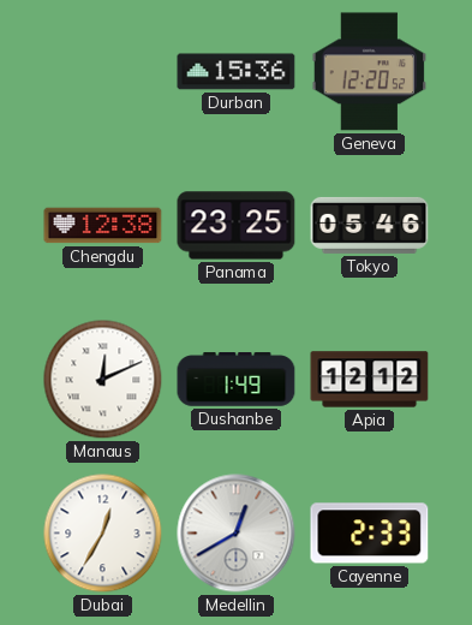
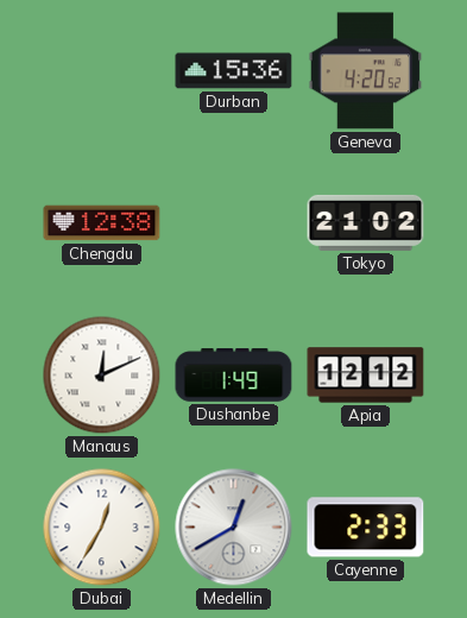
Geneva: 12:20 -> 4:20
Panama: 23:25 -> none
Tokyo: 05:46 -> 21:02
